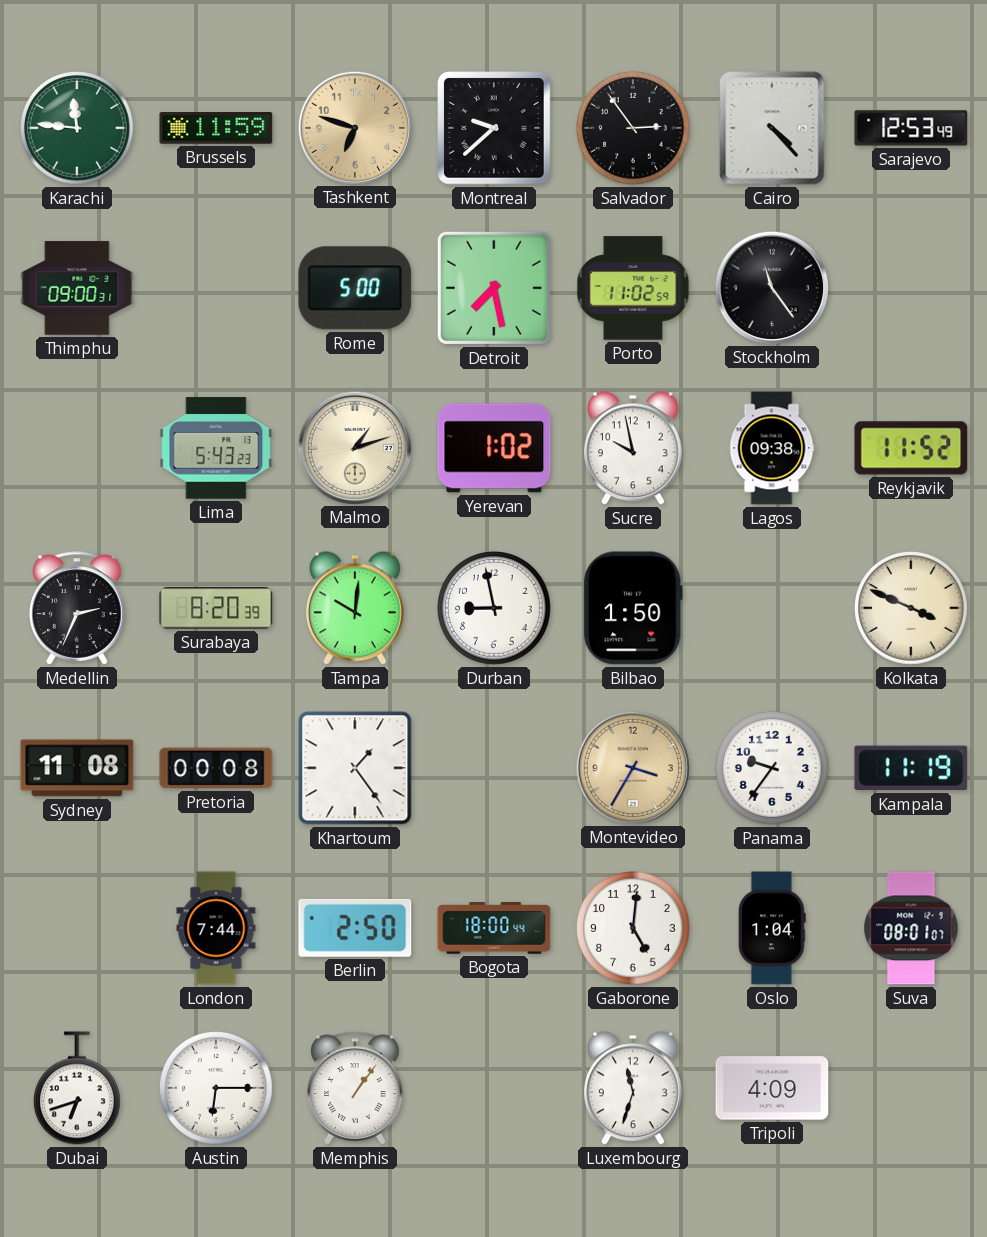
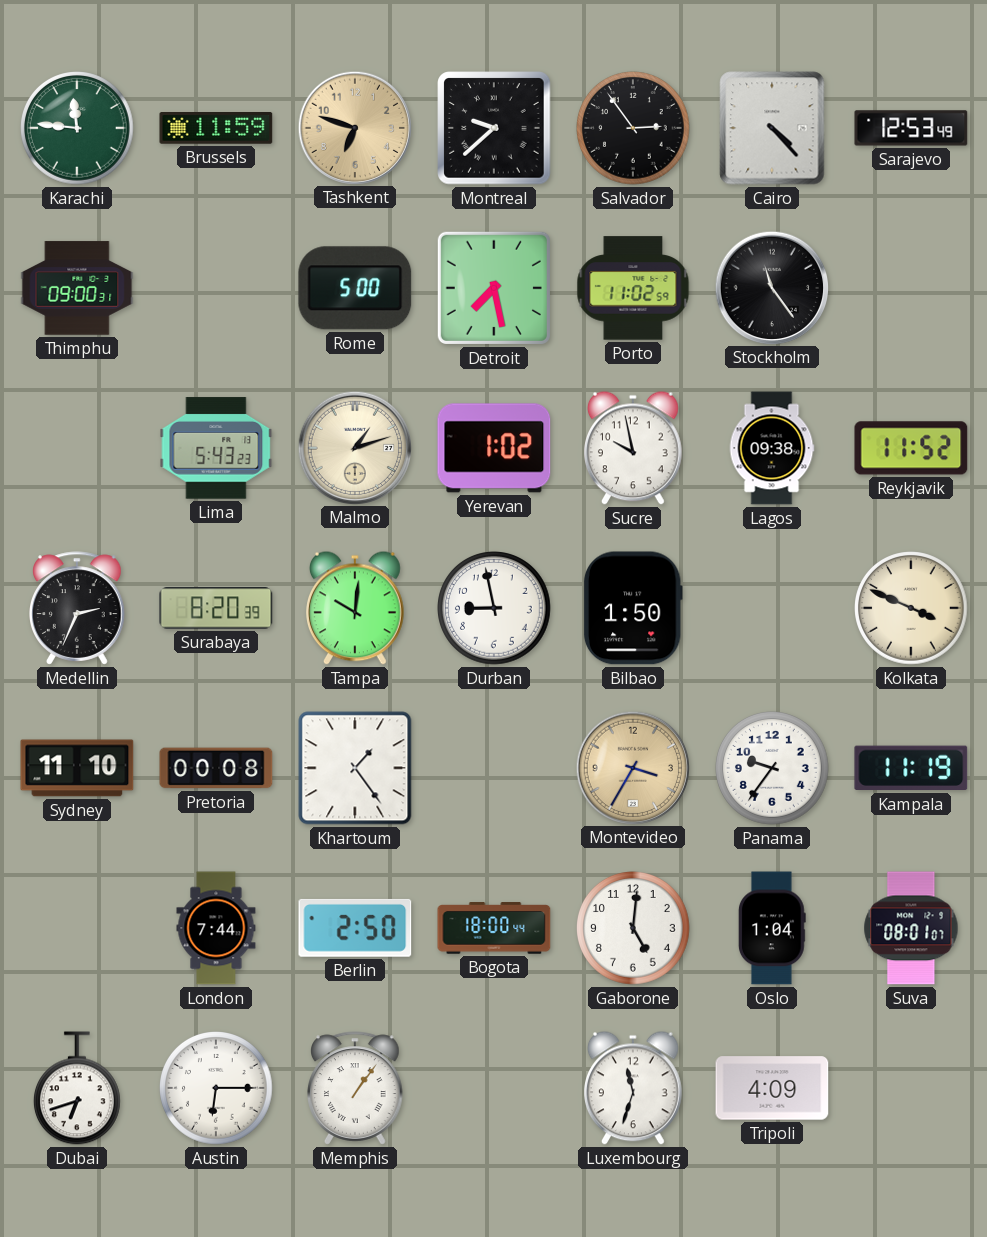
Sydney: 11:08 -> 11:10
